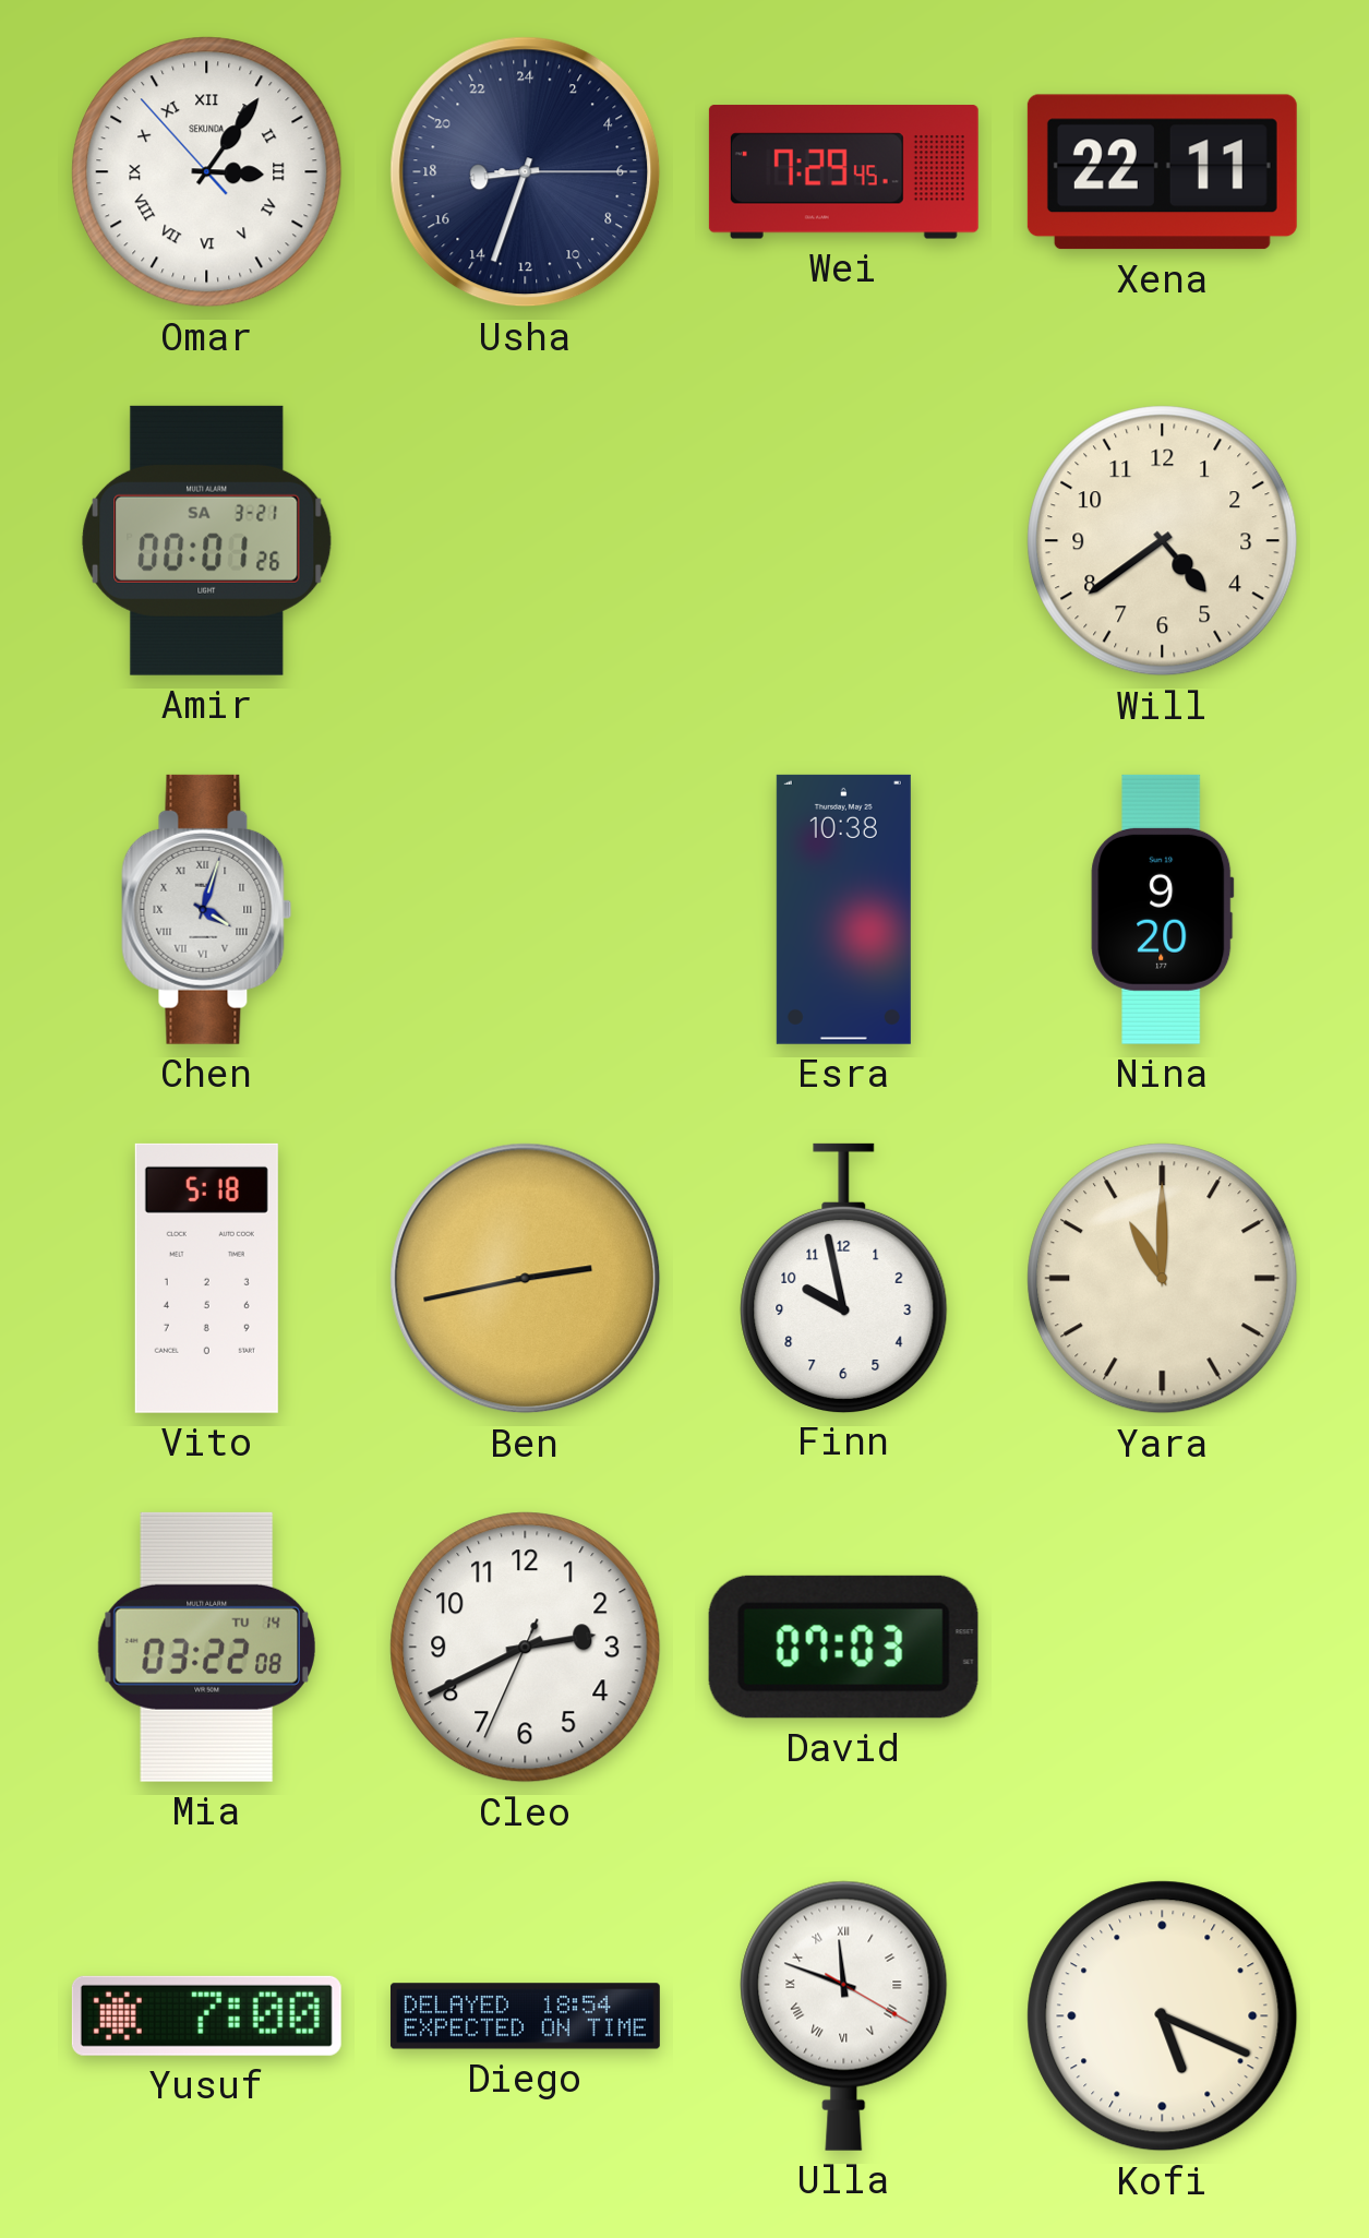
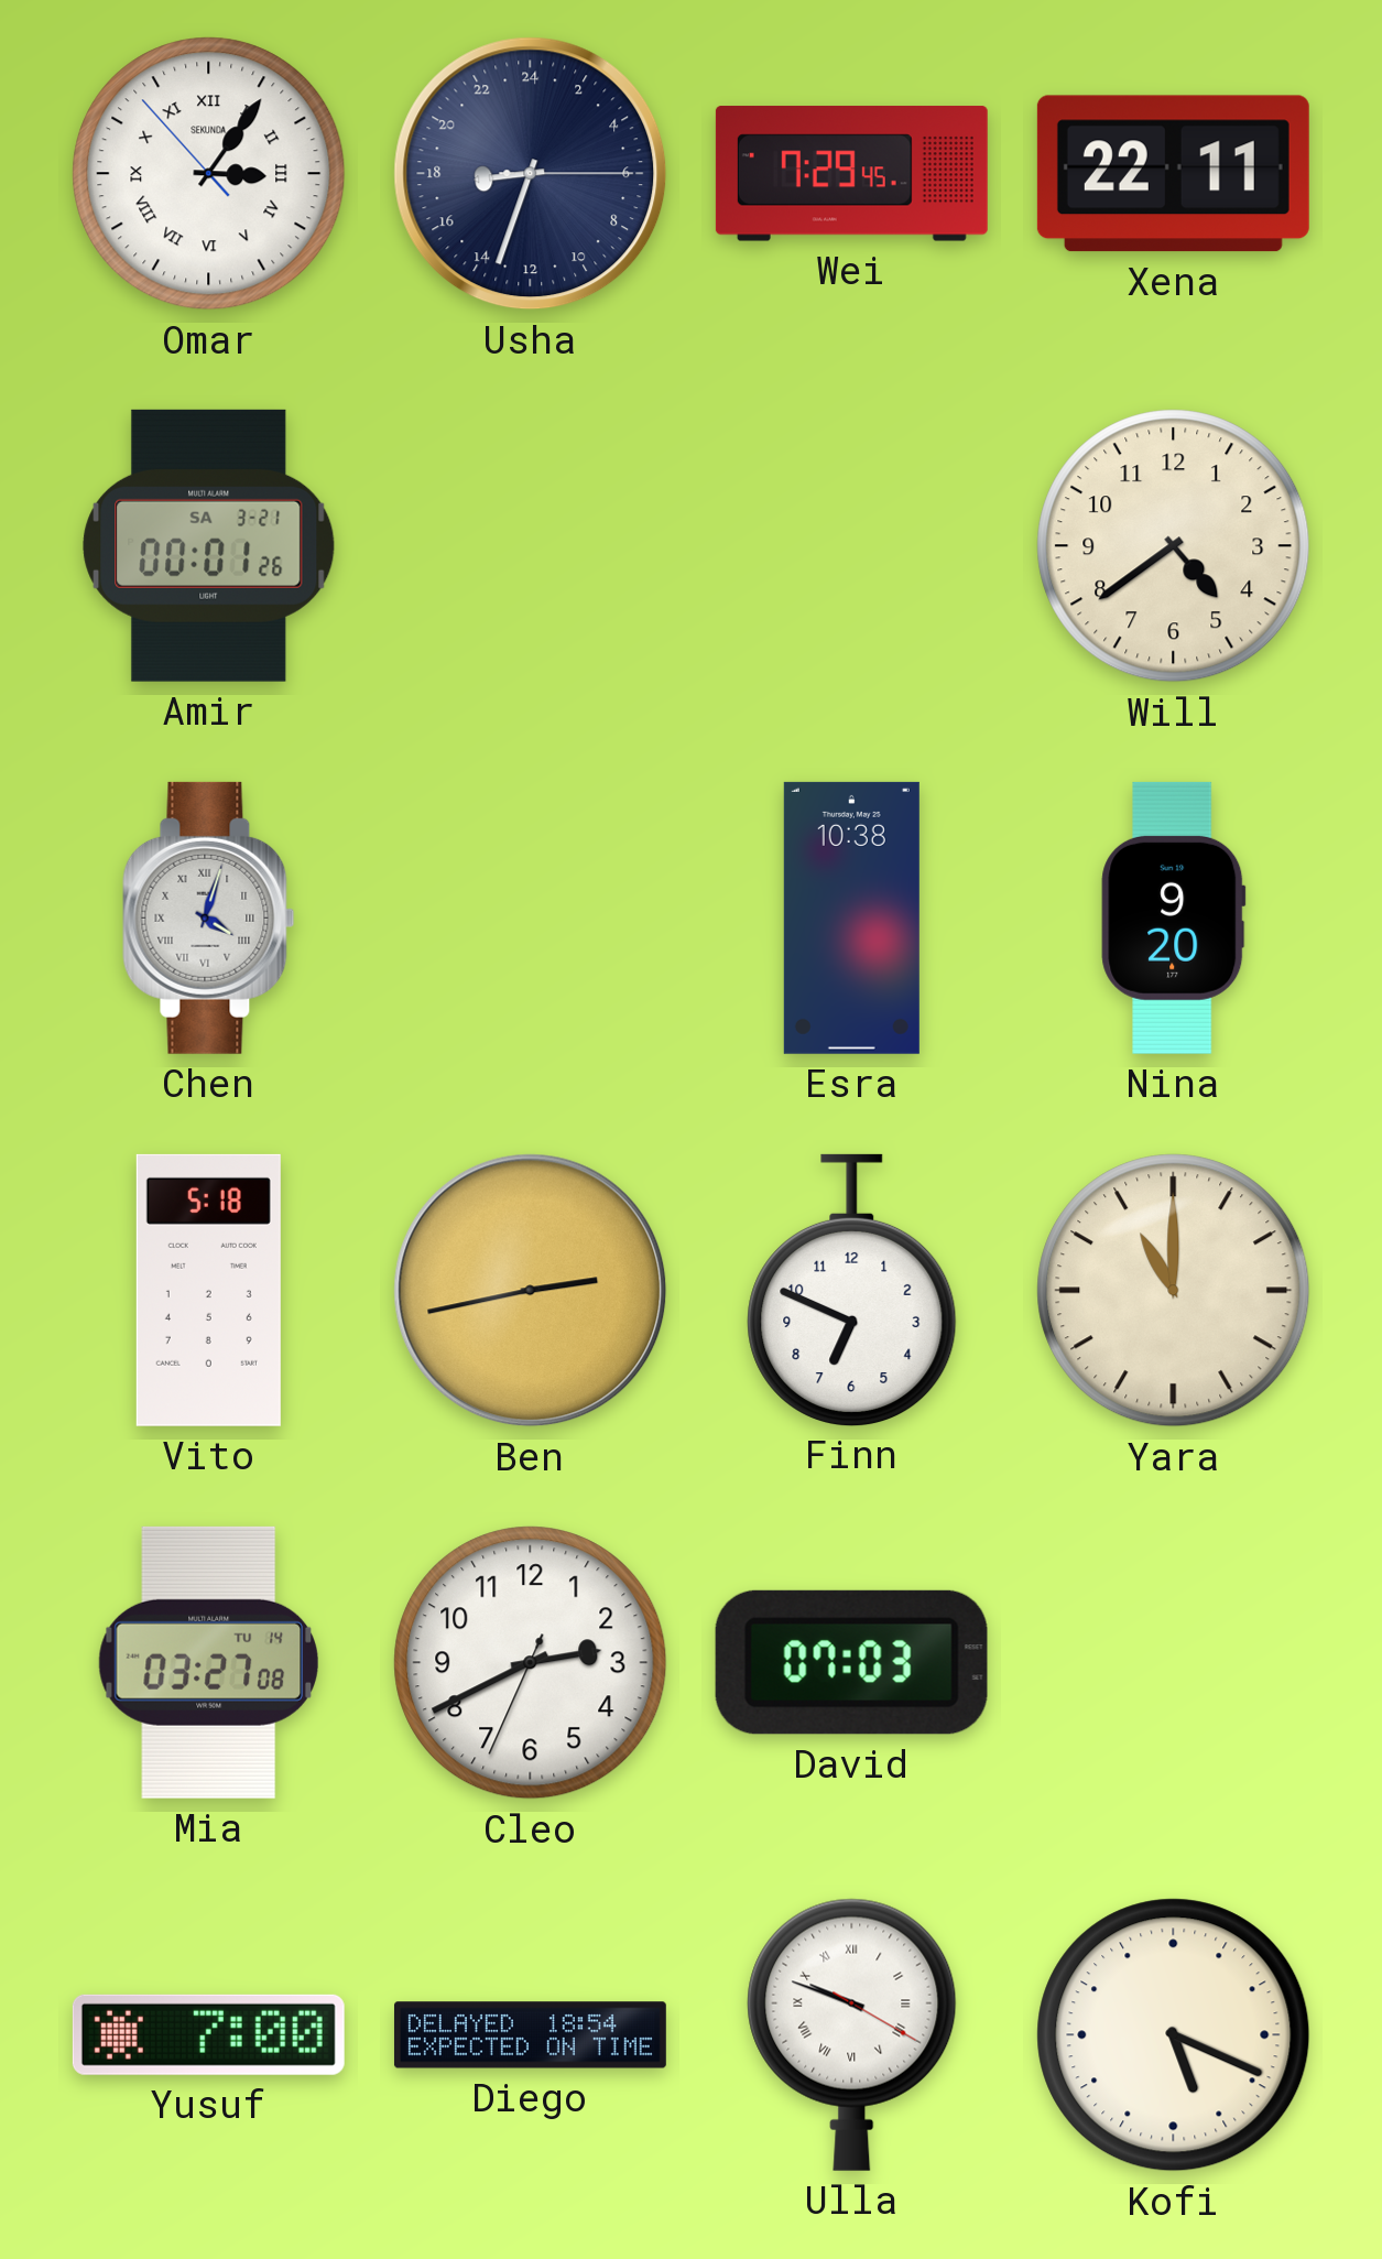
Finn: 9:58 -> 6:49
Mia: 03:22 -> 03:27
Ulla: 11:48 -> 9:48
